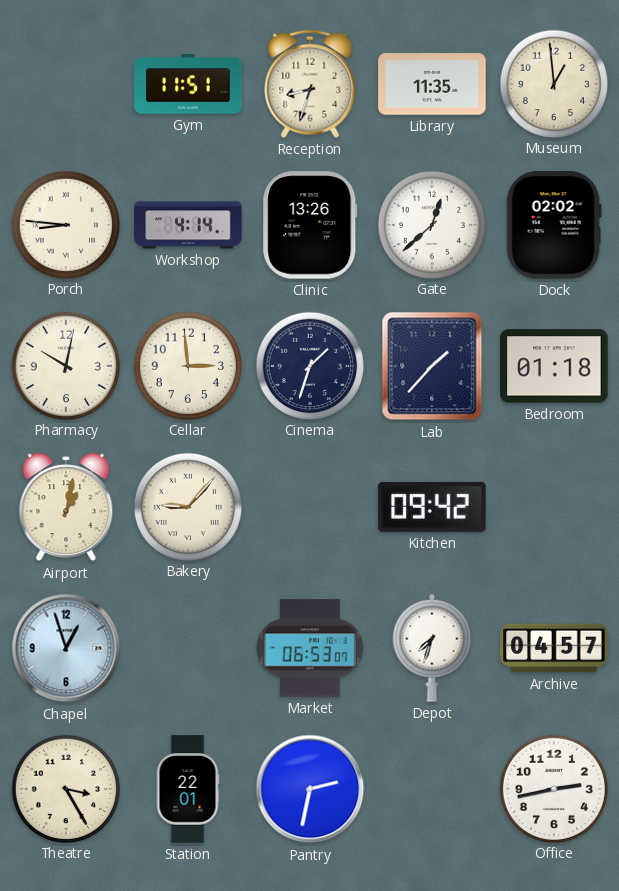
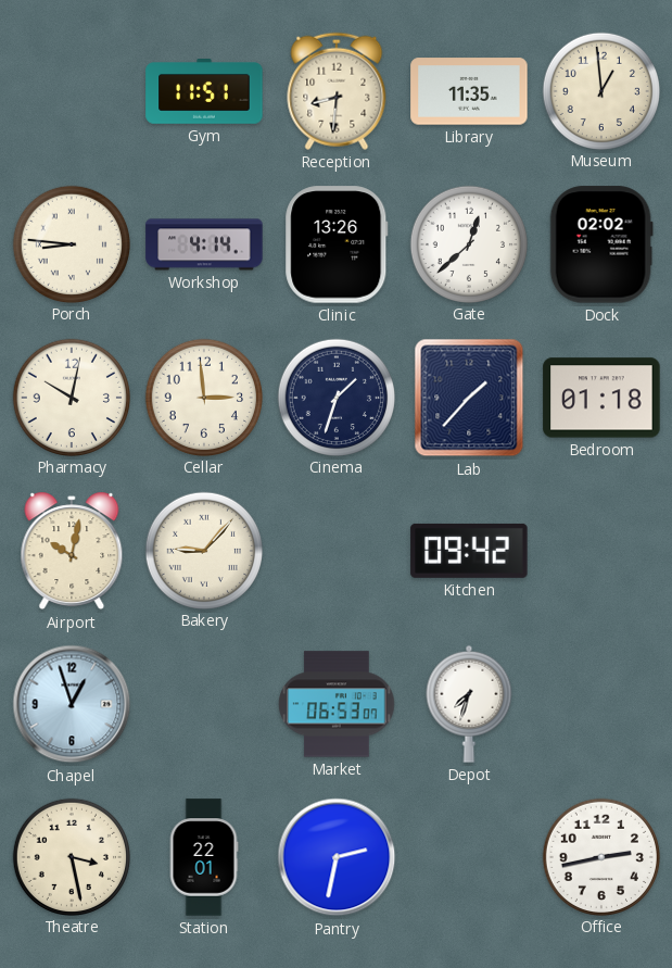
Reception: 8:33 -> 8:31
Airport: 1:02 -> 10:02
Archive: 04:57 -> none
Theatre: 3:25 -> 3:28
